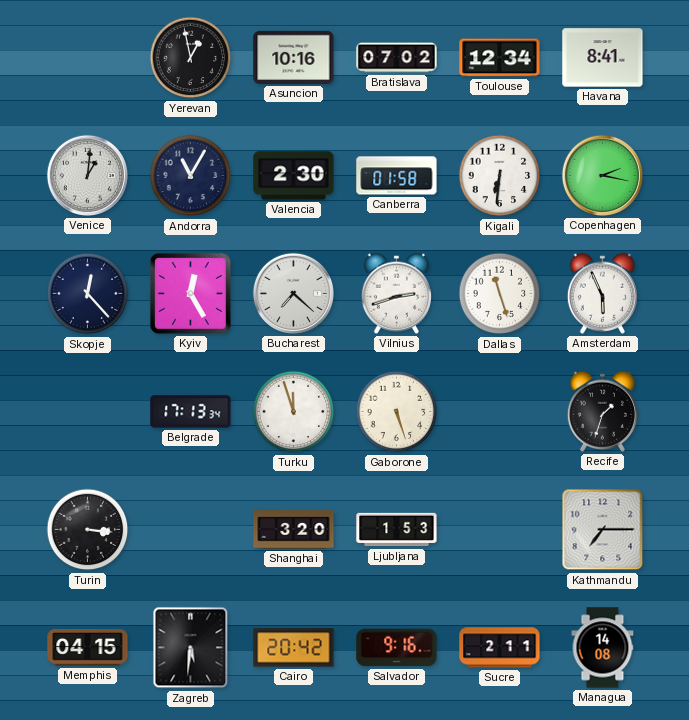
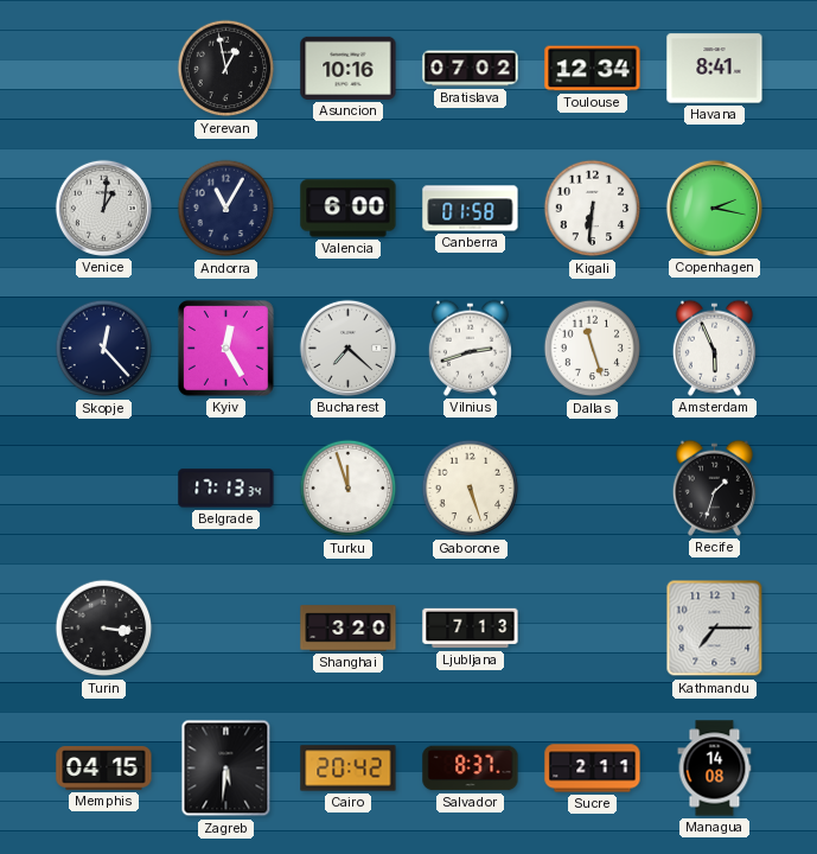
Valencia: 2:30 -> 6:00
Ljubljana: 1:53 -> 7:13
Salvador: 9:16 -> 8:37
